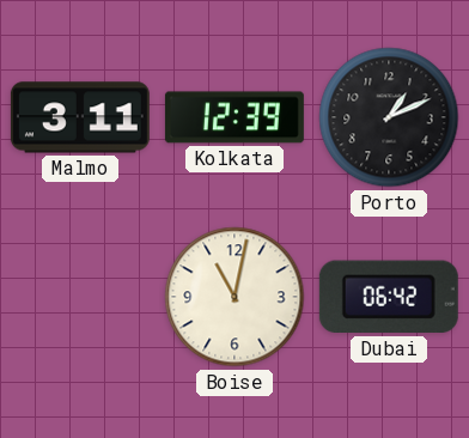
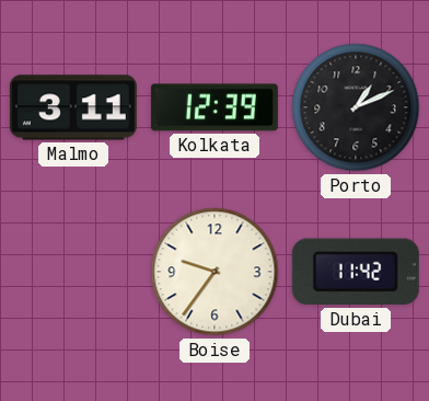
Boise: 11:02 -> 9:36
Dubai: 06:42 -> 11:42
